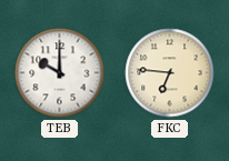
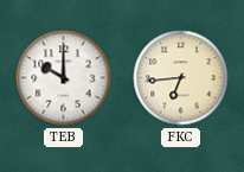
FKC: 6:46 -> 6:44
